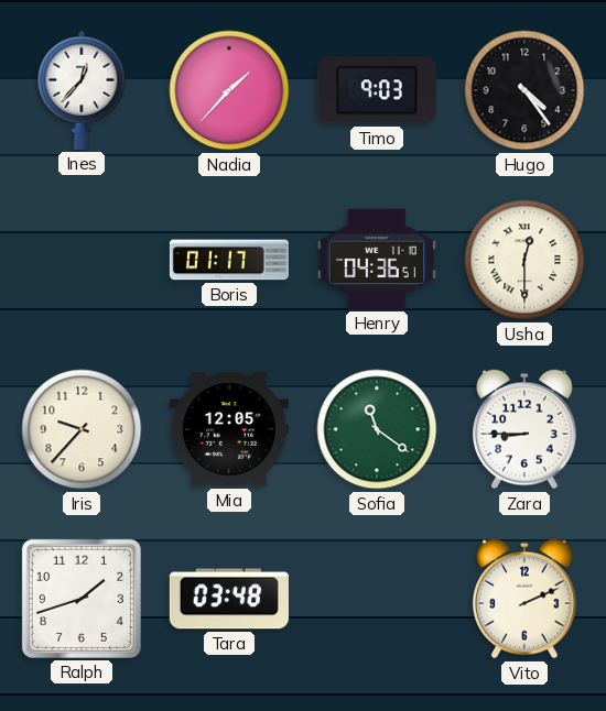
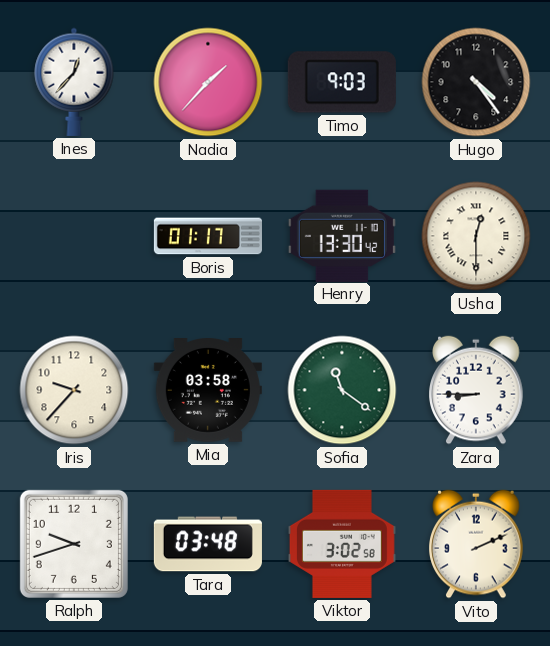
Henry: 04:36 -> 13:30
Mia: 12:05 -> 03:58
Ralph: 1:42 -> 9:42
Viktor: none -> 3:02
